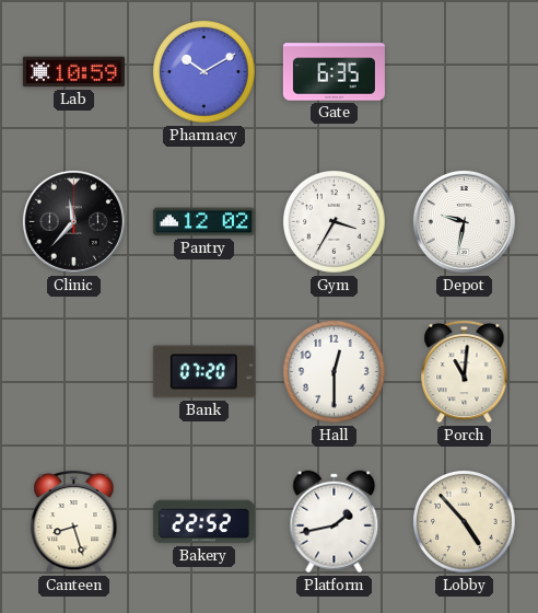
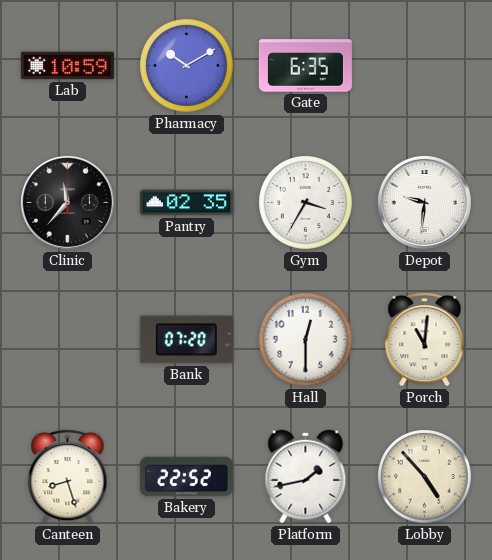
Pantry: 12:02 -> 02:35
Depot: 9:32 -> 9:31
